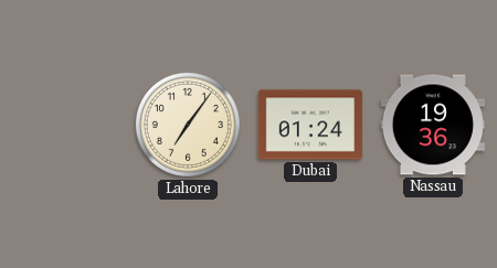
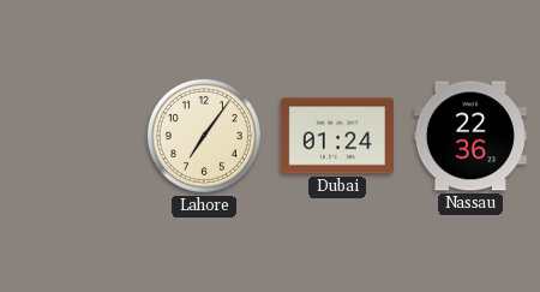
Nassau: 19:36 -> 22:36
